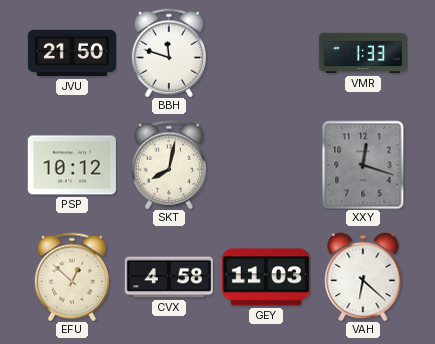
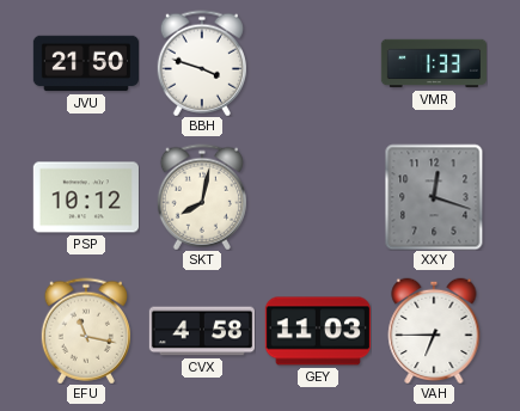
BBH: 11:48 -> 3:48
EFU: 12:52 -> 11:17
VAH: 6:22 -> 6:45
